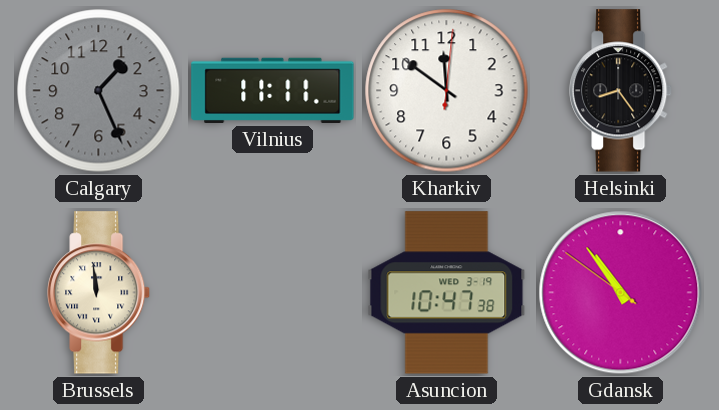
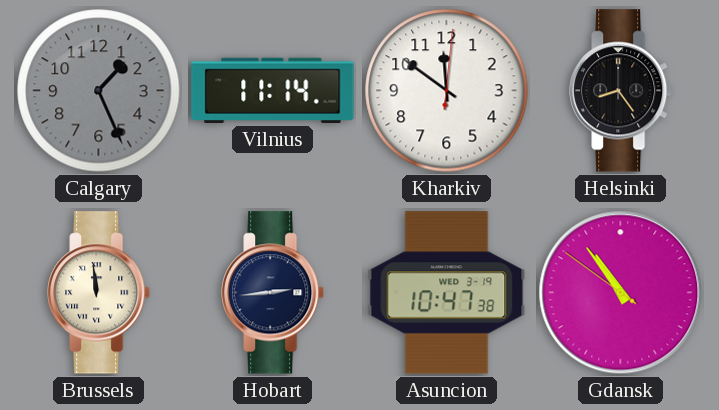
Vilnius: 11:11 -> 11:14
Hobart: none -> 2:44
